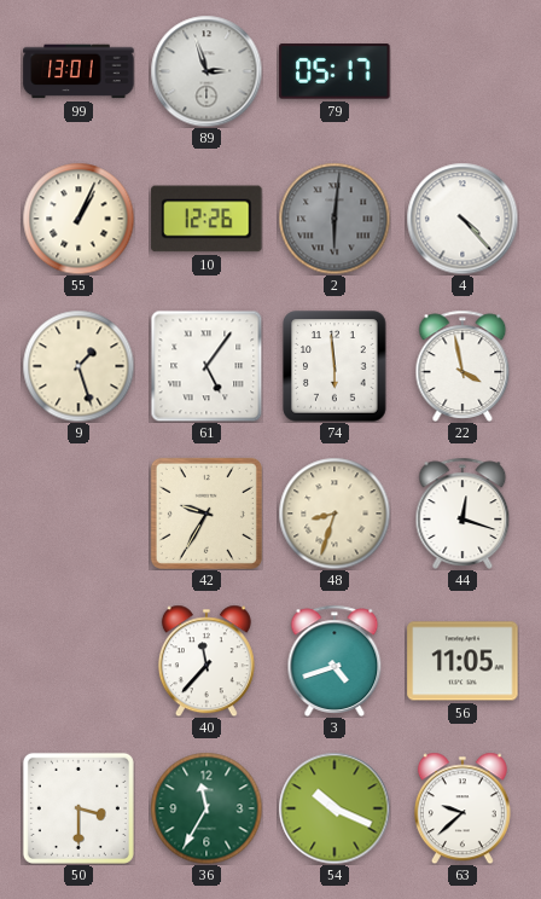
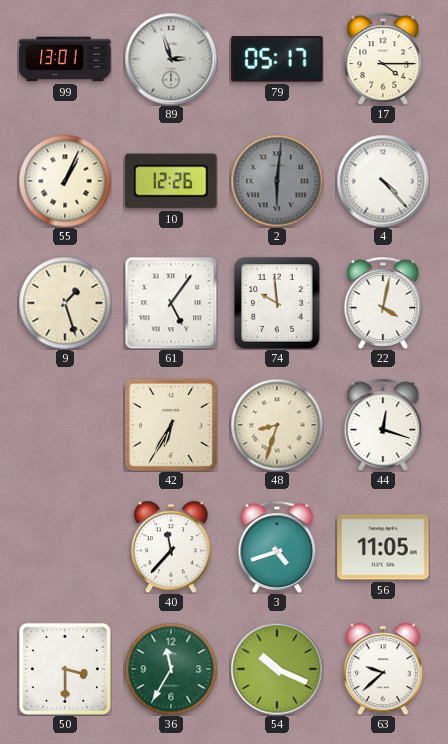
17: none -> 4:15
74: 5:59 -> 9:59
22: 3:58 -> 4:02
42: 9:35 -> 6:35
